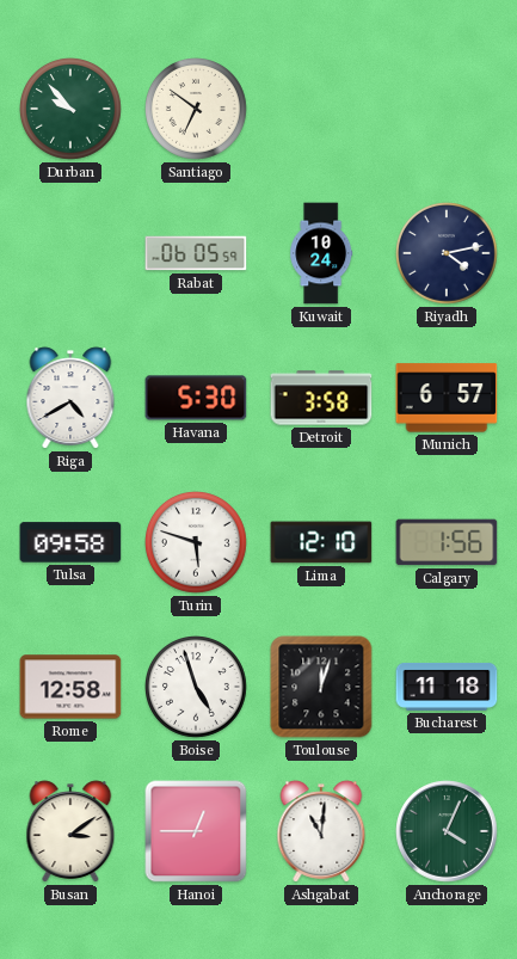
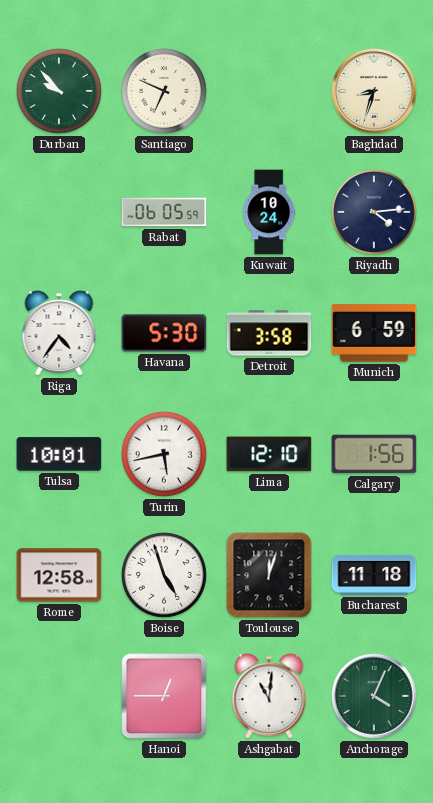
Santiago: 6:51 -> 6:49
Baghdad: none -> 8:33
Riyadh: 4:13 -> 4:14
Riga: 4:40 -> 4:36
Munich: 6:57 -> 6:59
Tulsa: 09:58 -> 10:01
Turin: 5:48 -> 5:43
Busan: 3:09 -> none
